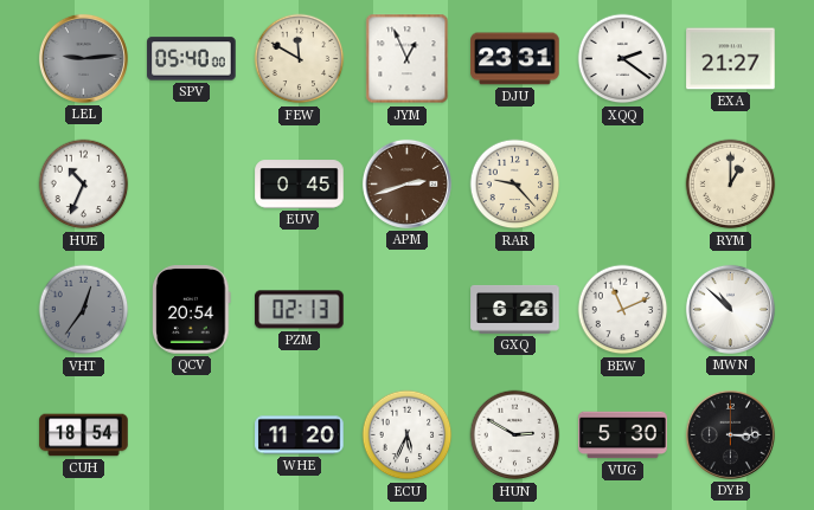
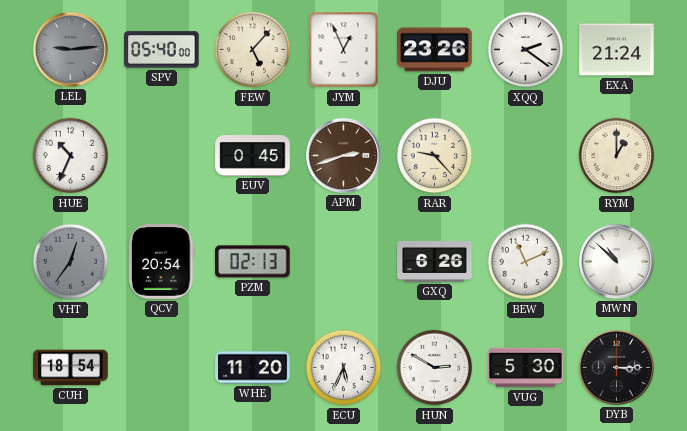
FEW: 11:50 -> 5:07
DJU: 23:31 -> 23:26
EXA: 21:27 -> 21:24
